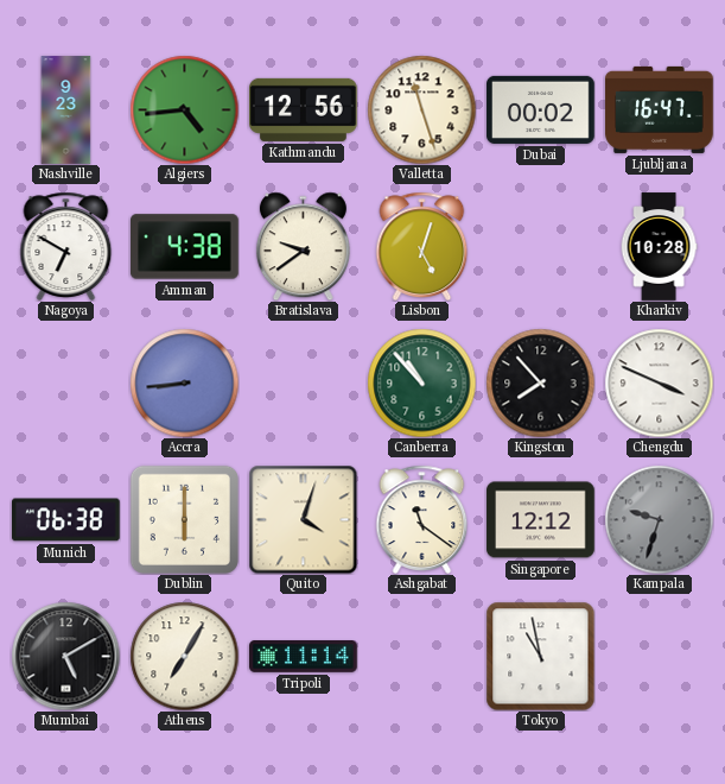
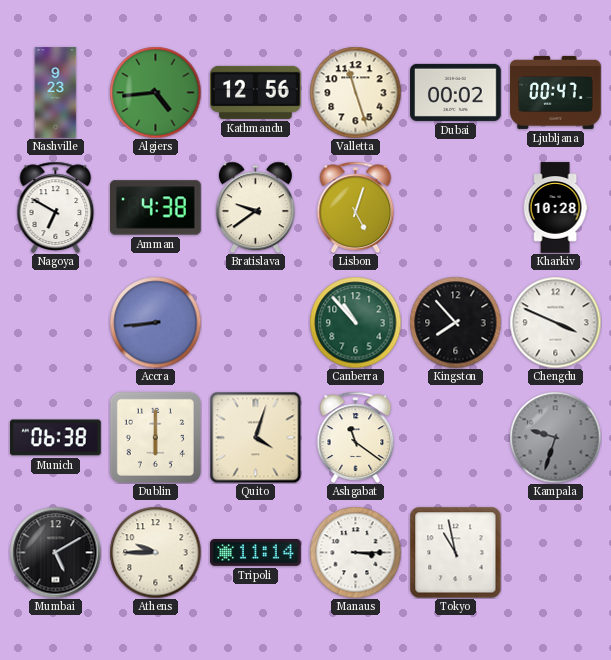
Ljubljana: 16:47 -> 00:47
Singapore: 12:12 -> none
Athens: 7:05 -> 9:45
Manaus: none -> 3:15
